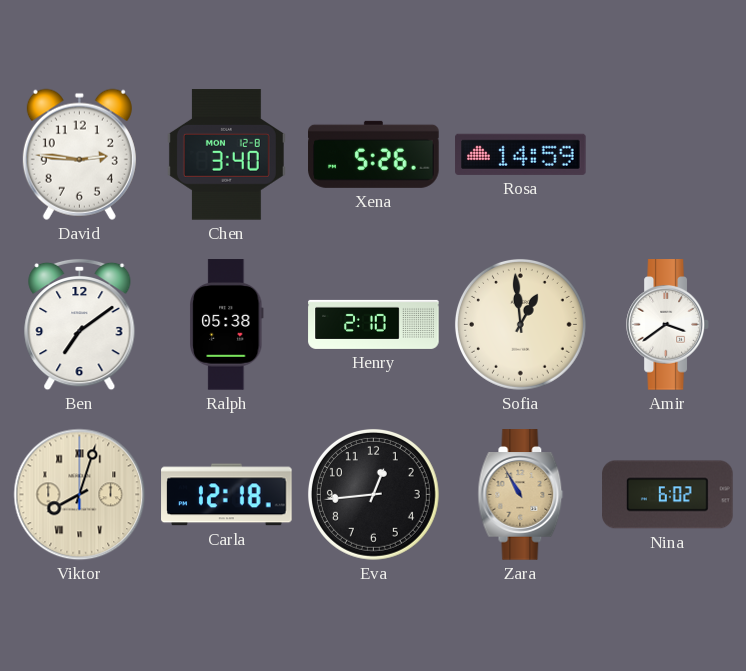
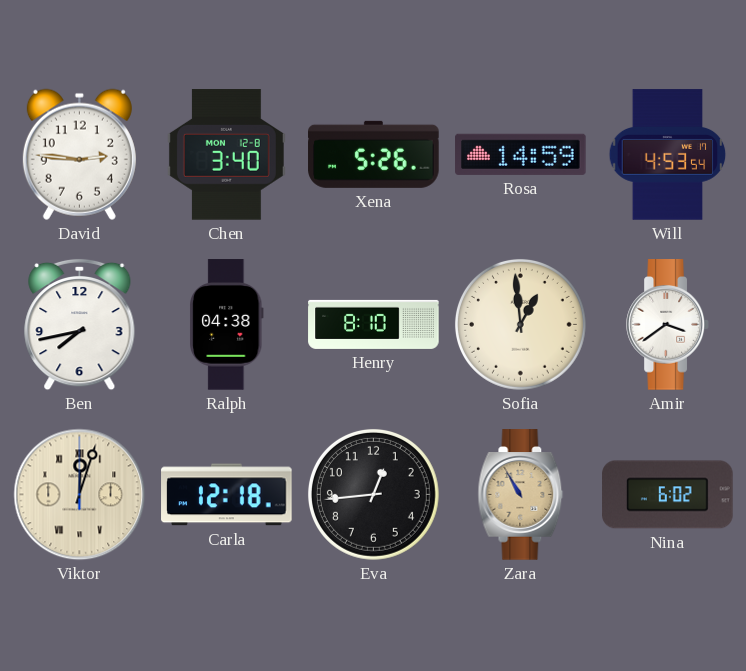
Will: none -> 4:53
Ben: 7:09 -> 7:43
Ralph: 05:38 -> 04:38
Henry: 2:10 -> 8:10
Viktor: 8:03 -> 12:03
